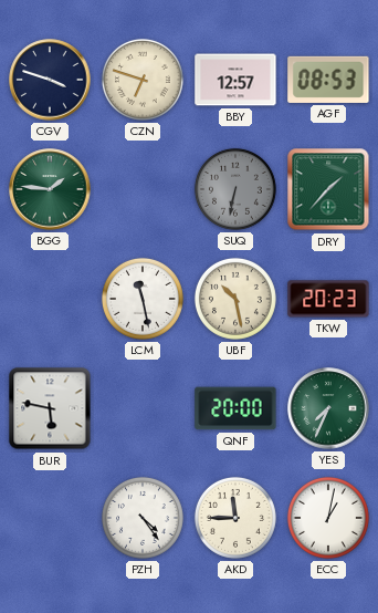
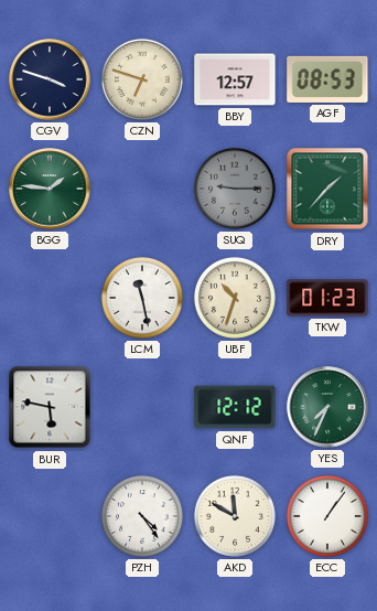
SUQ: 6:32 -> 9:15
UBF: 10:28 -> 10:33
TKW: 20:23 -> 01:23
QNF: 20:00 -> 12:12
AKD: 11:45 -> 11:50
ECC: 1:02 -> 1:06
